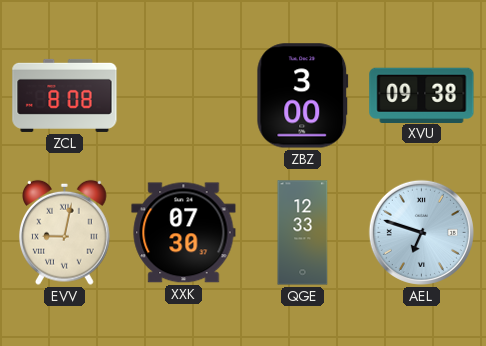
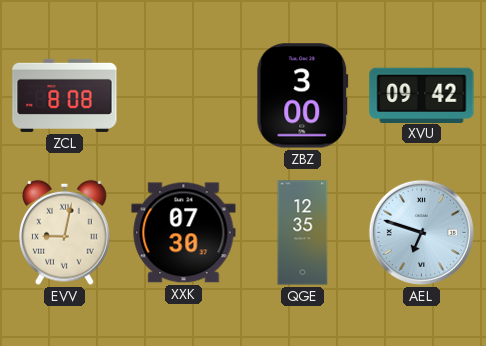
XVU: 09:38 -> 09:42
QGE: 12:33 -> 12:35
